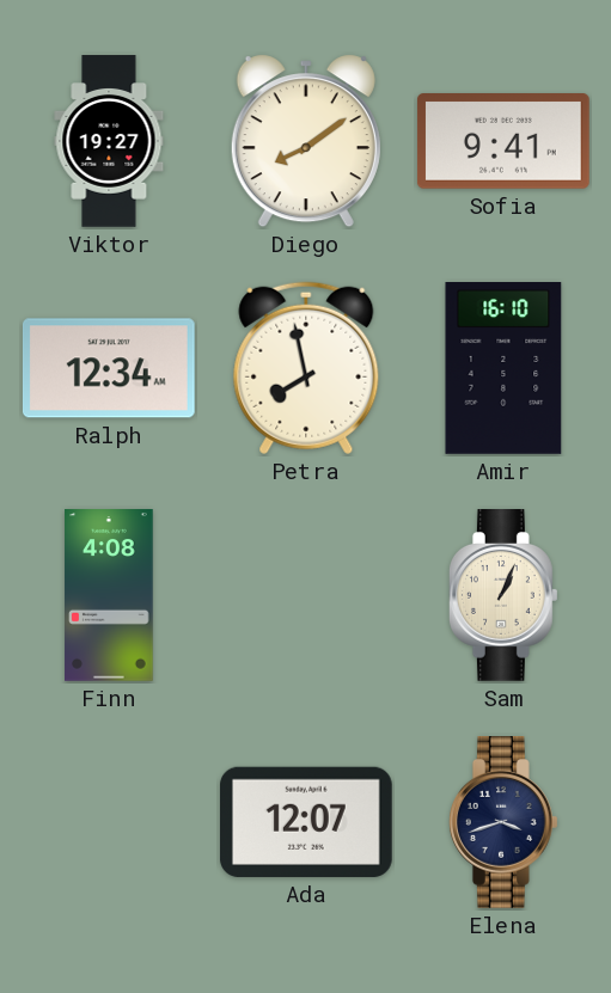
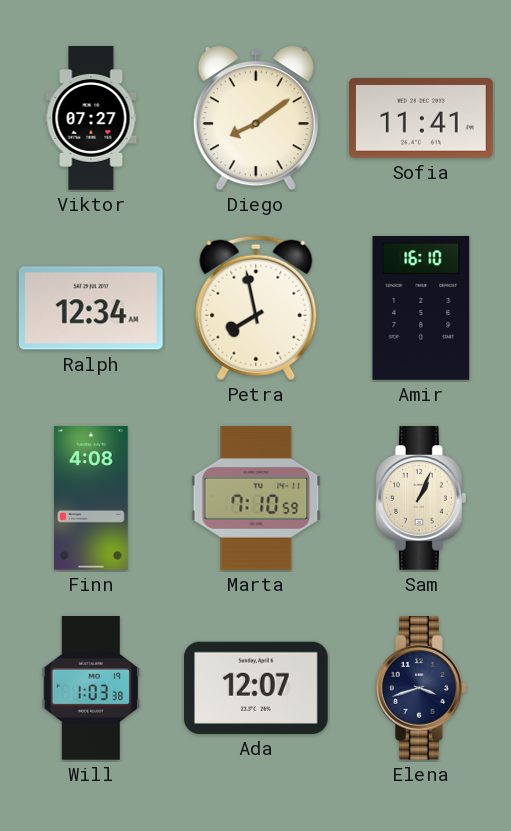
Viktor: 19:27 -> 07:27
Sofia: 9:41 -> 11:41
Marta: none -> 7:10
Will: none -> 1:03
